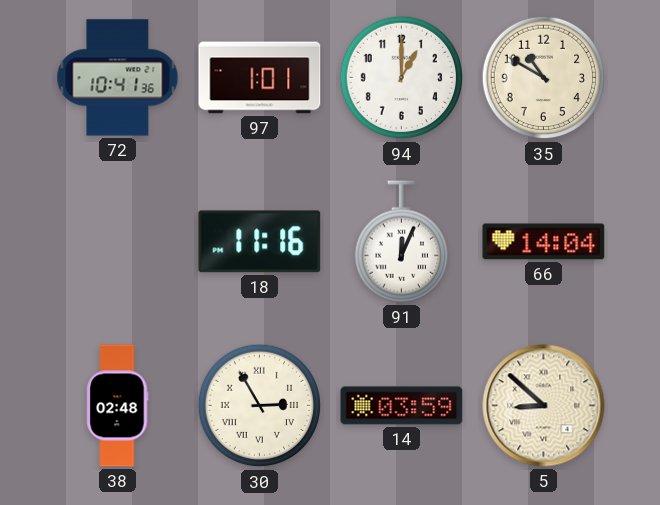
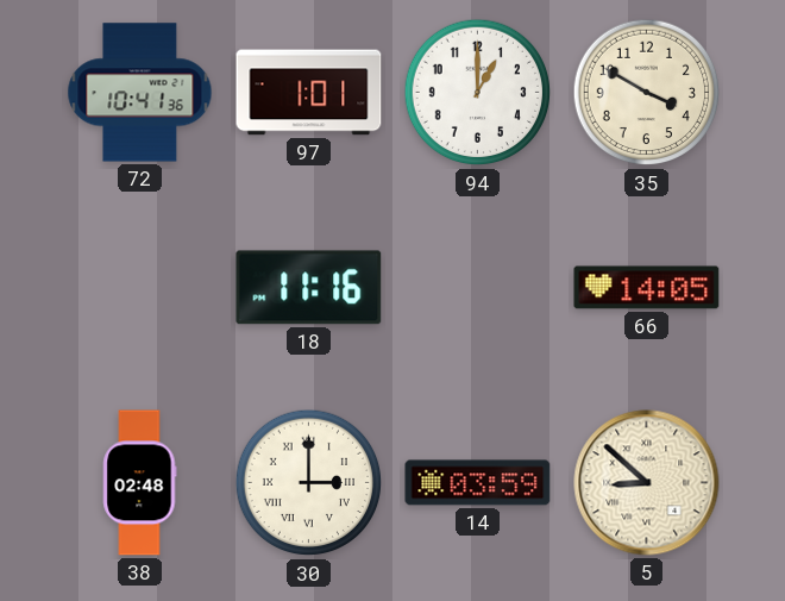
35: 10:50 -> 3:50
91: 12:04 -> none
66: 14:04 -> 14:05
30: 2:55 -> 3:00
